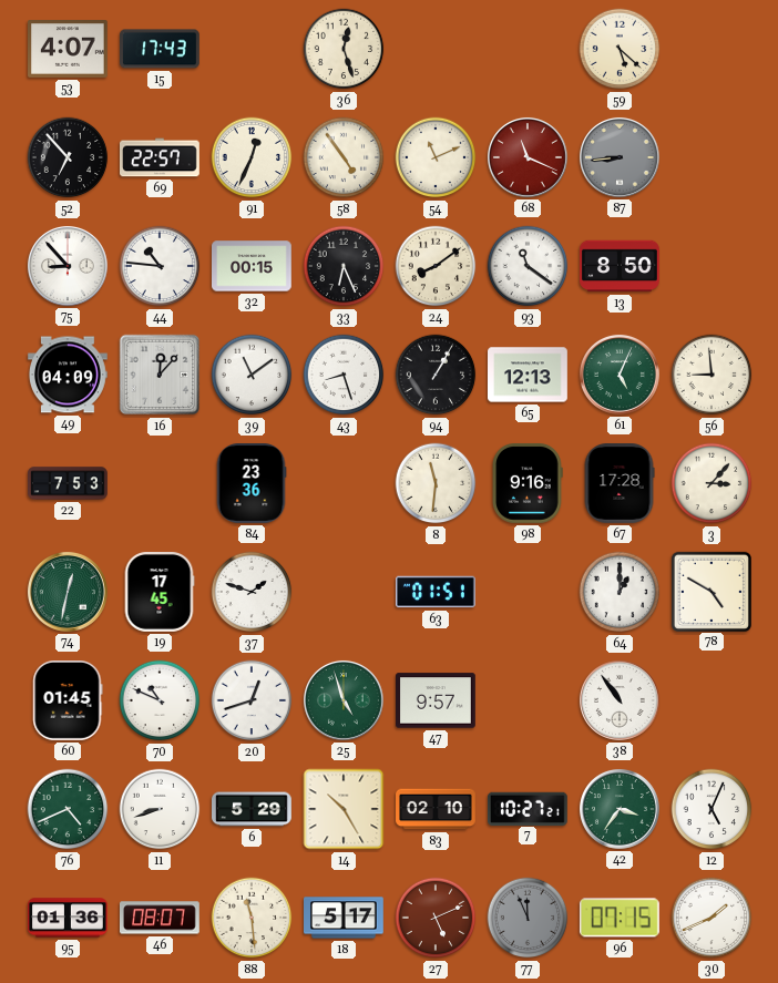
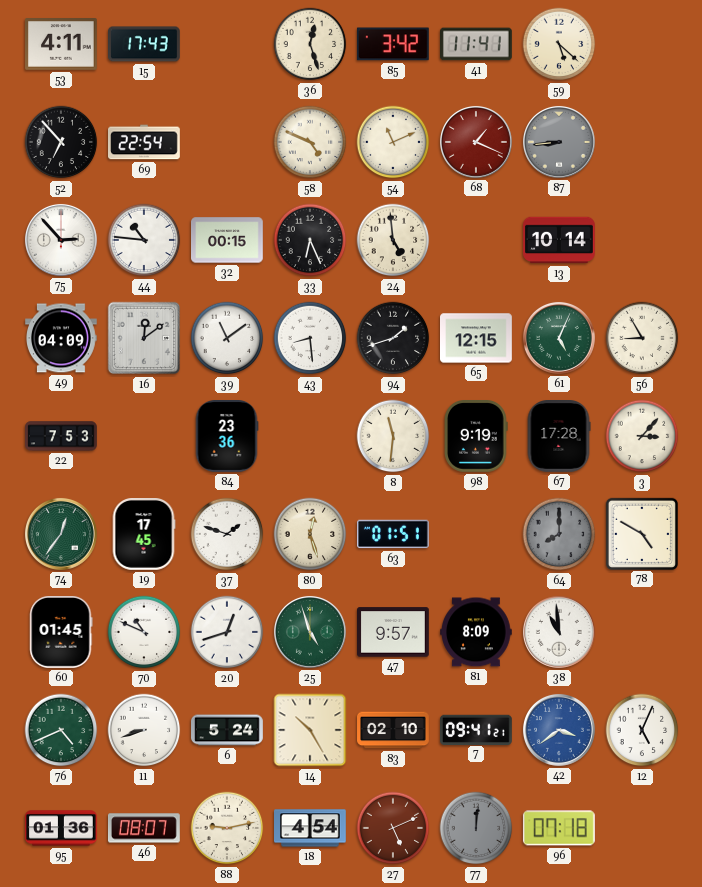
53: 4:07 -> 4:11
85: none -> 3:42
41: none -> 11:41
69: 22:57 -> 22:54
91: 12:34 -> none
58: 4:54 -> 4:49
68: 11:19 -> 1:19
75: 8:53 -> 2:53
24: 8:09 -> 4:59
93: 11:21 -> none
13: 8:50 -> 10:14
16: 12:07 -> 12:09
43: 8:27 -> 8:29
94: 1:05 -> 1:42
65: 12:13 -> 12:15
56: 8:59 -> 8:55
98: 9:16 -> 9:19
74: 12:32 -> 12:36
80: none -> 12:27
64: 1:00 -> 8:00
64 dial: white -> grey
81: none -> 8:09
38: 10:54 -> 10:59
6: 5:29 -> 5:24
7: 10:27 -> 09:41
42: 3:36 -> 3:39
42 dial: green -> blue
88: 11:29 -> 9:13
18: 5:17 -> 4:54
77: 11:56 -> 12:01
96: 07:15 -> 07:18
30: 1:41 -> none
